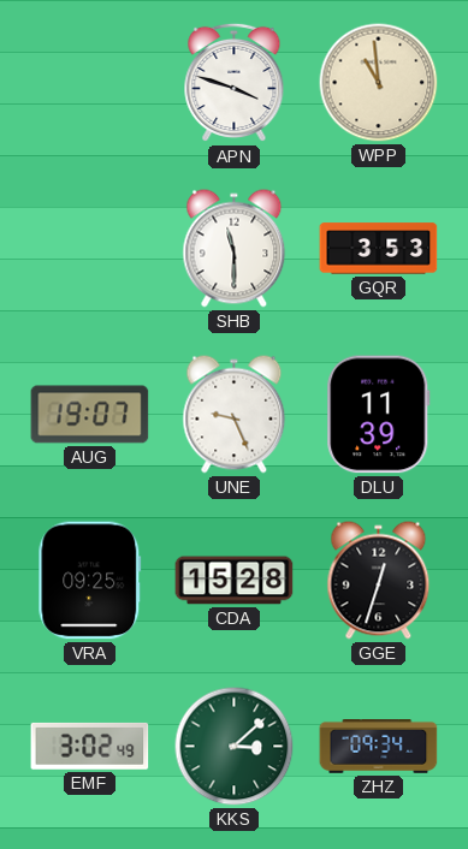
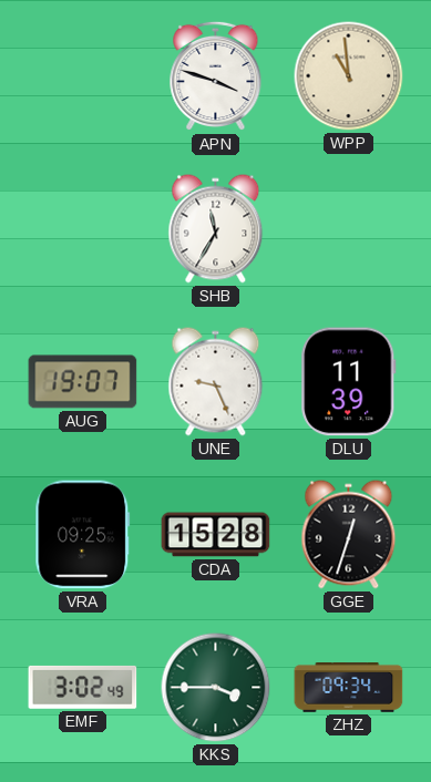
SHB: 11:30 -> 11:35
GQR: 3:53 -> none
KKS: 3:08 -> 3:45
